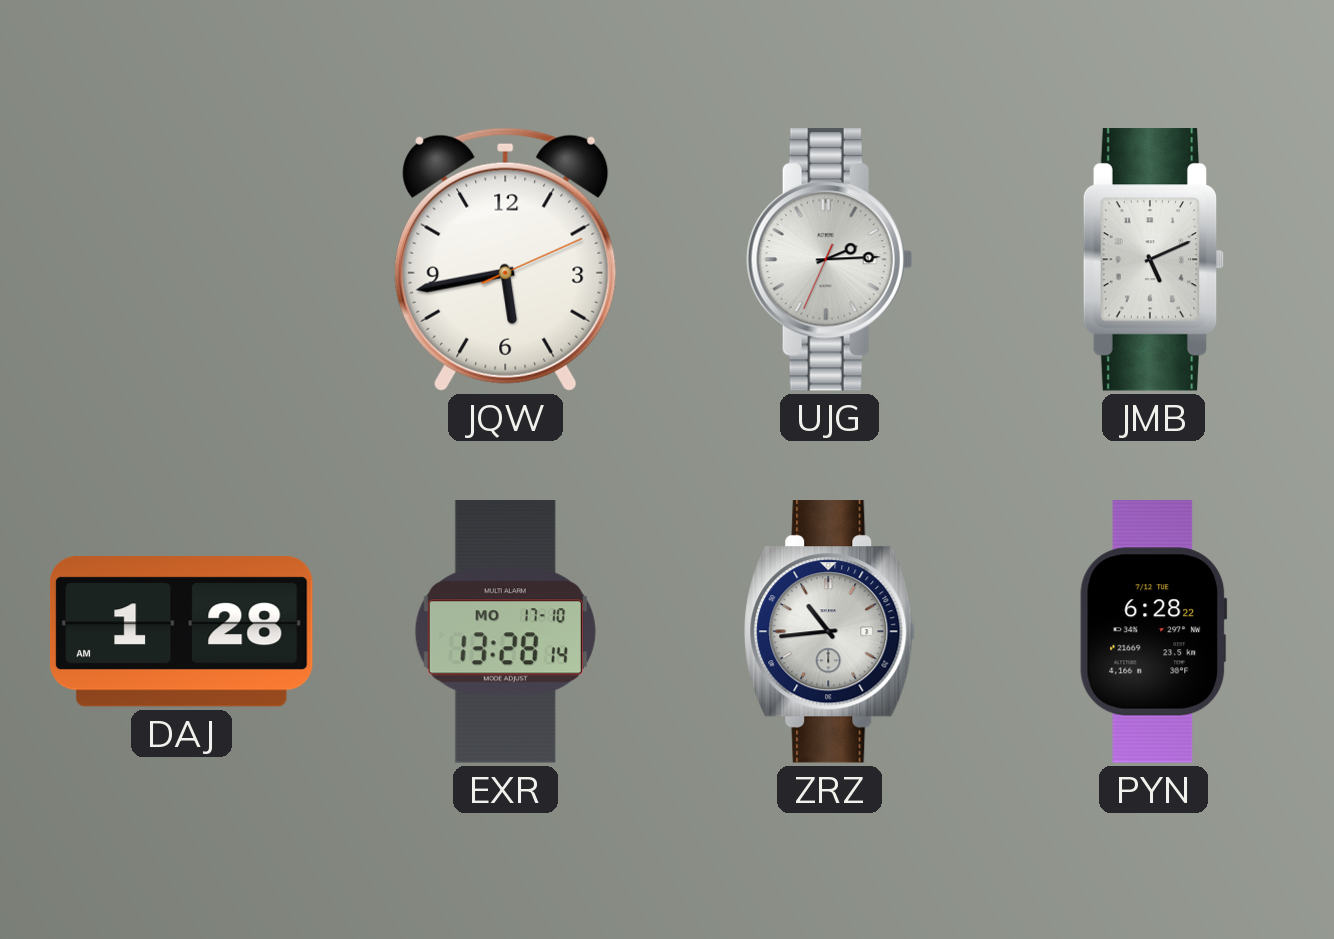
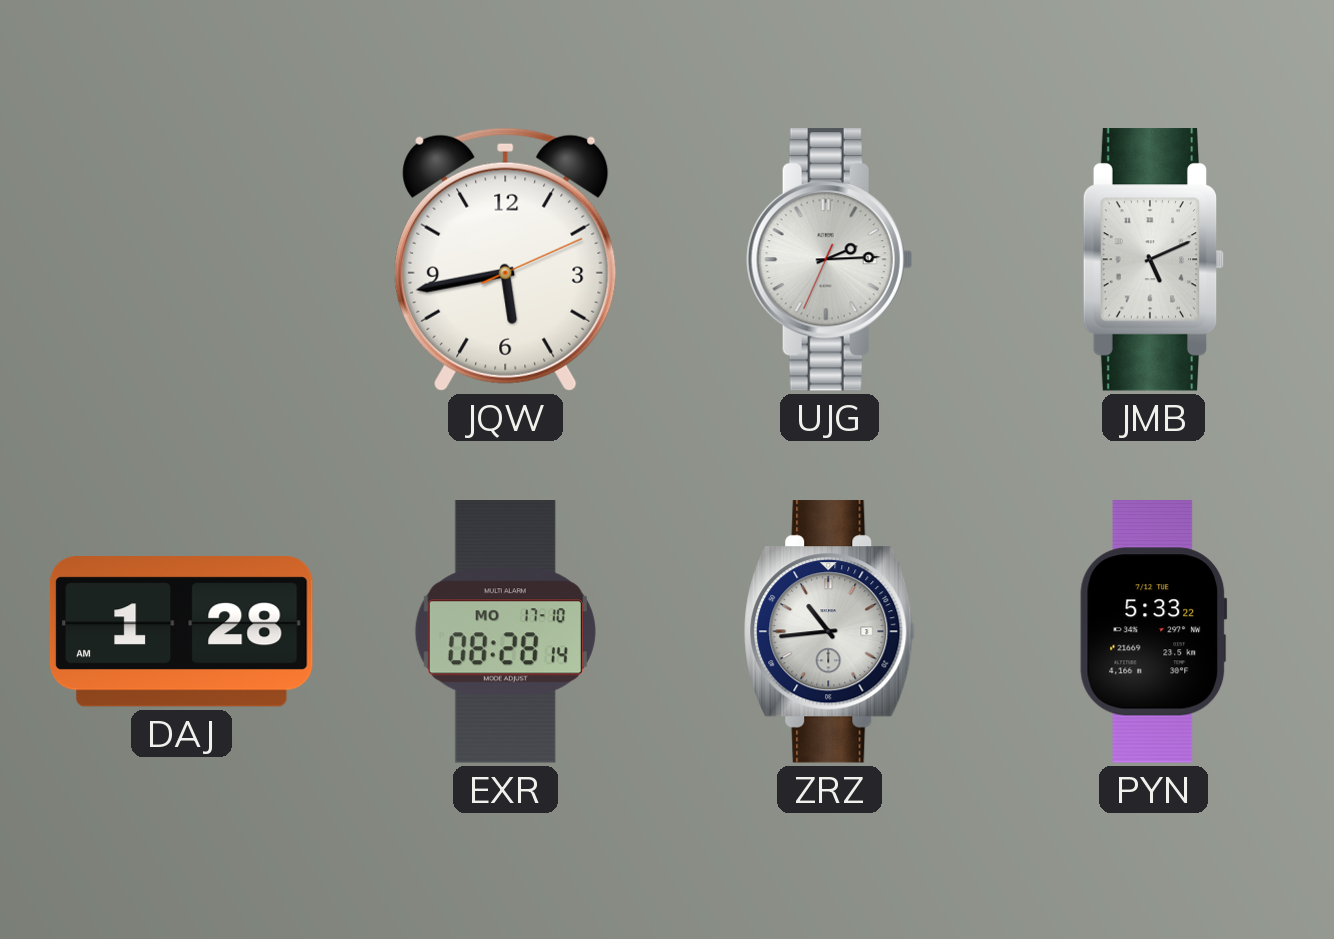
EXR: 13:28 -> 08:28
PYN: 6:28 -> 5:33
